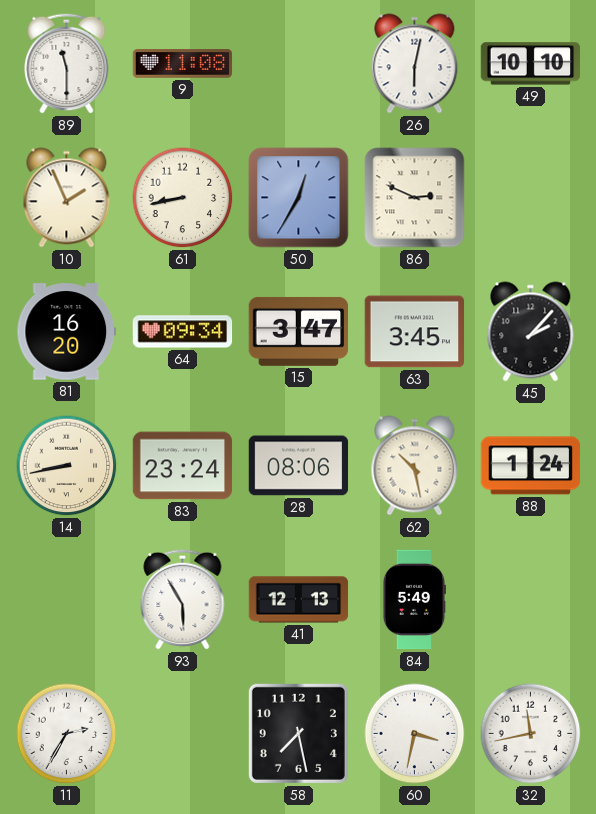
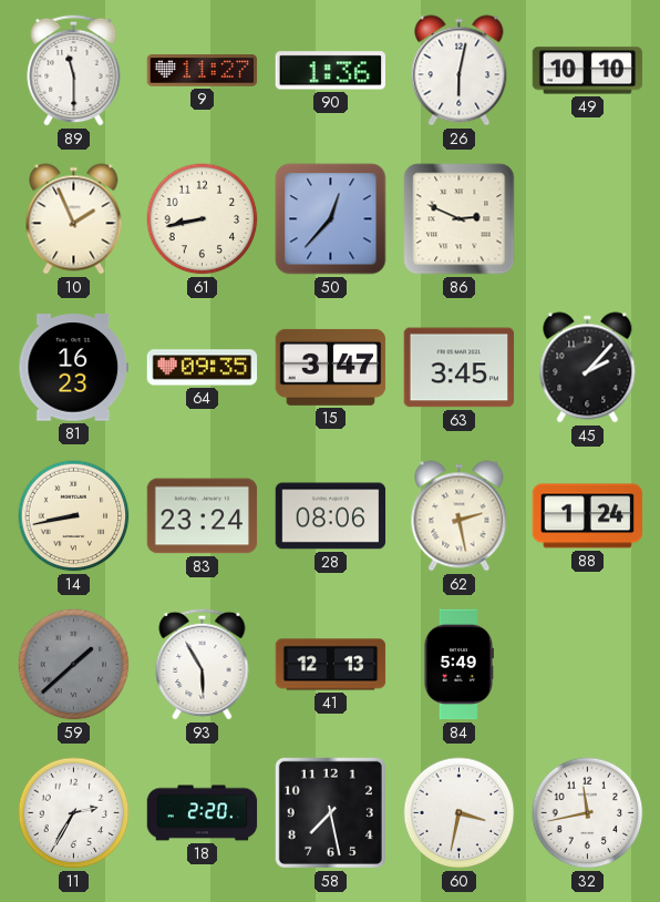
9: 11:08 -> 11:27
90: none -> 1:36
50: 12:35 -> 12:37
81: 16:20 -> 16:23
64: 09:34 -> 09:35
62: 10:28 -> 2:28
59: none -> 1:38
18: none -> 2:20
